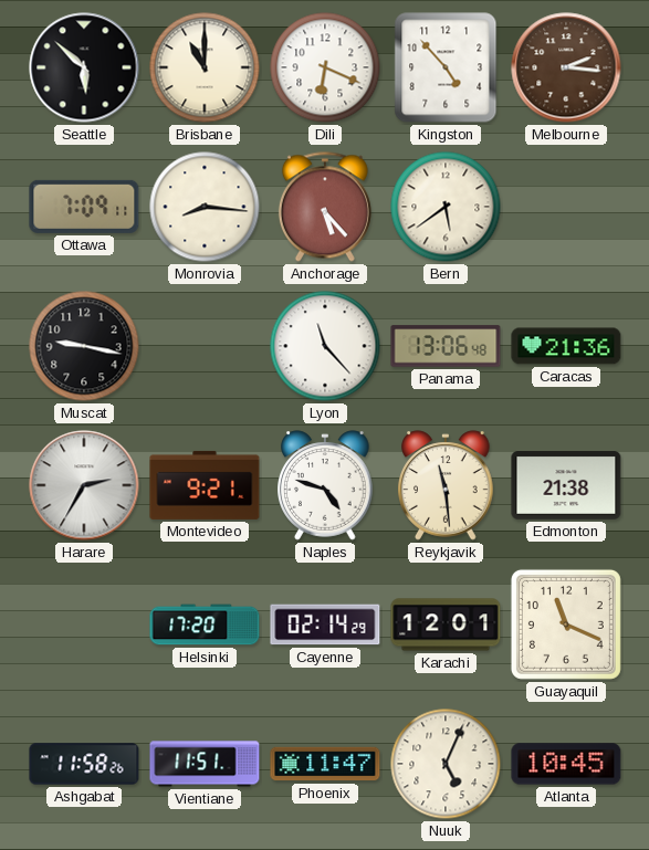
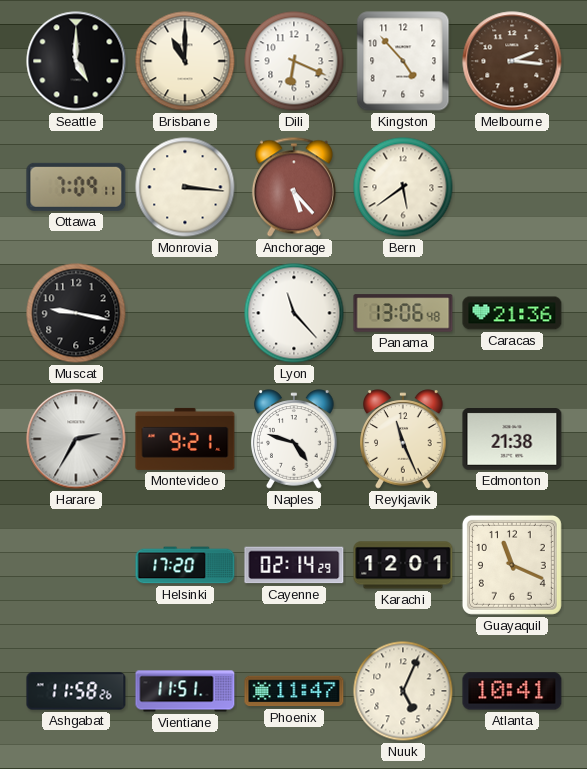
Seattle: 5:52 -> 5:00
Monrovia: 8:16 -> 3:16
Reykjavik: 11:29 -> 11:26
Atlanta: 10:45 -> 10:41
